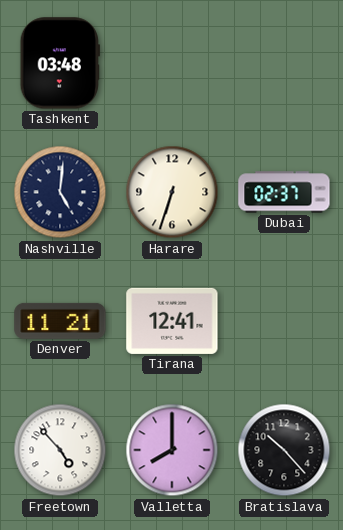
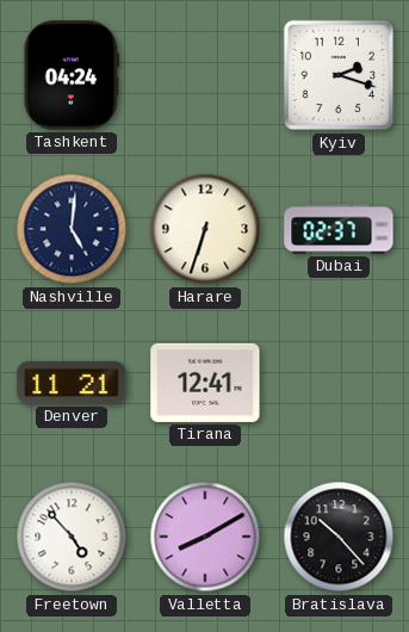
Tashkent: 03:48 -> 04:24
Kyiv: none -> 2:18
Valletta: 8:00 -> 8:10
